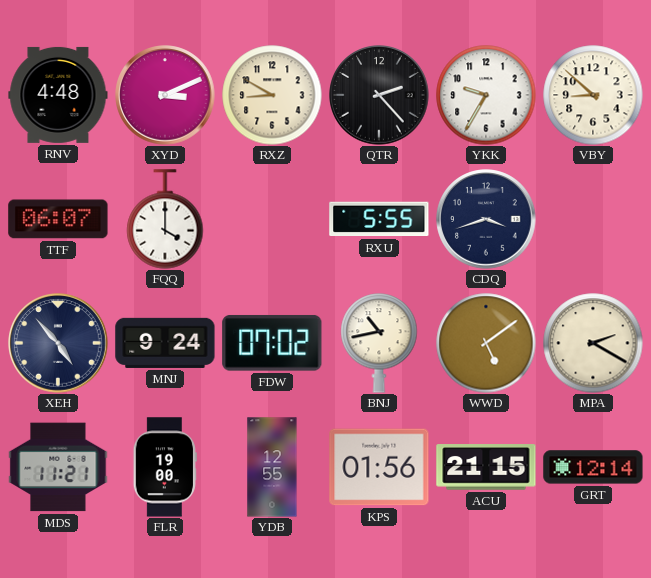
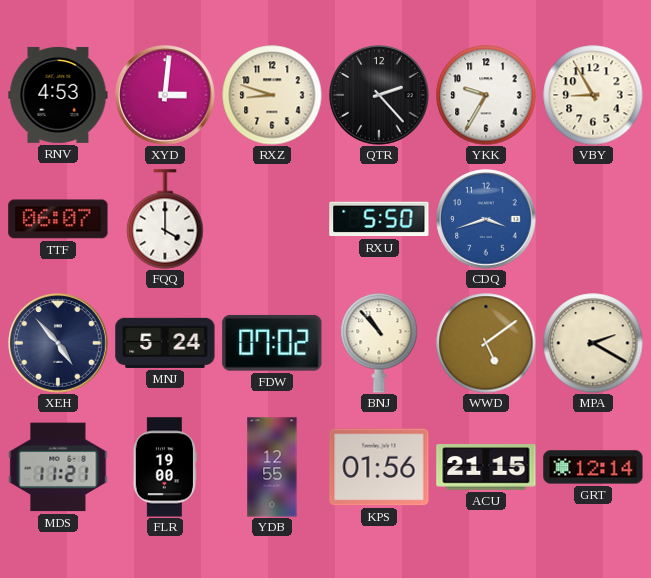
RNV: 4:48 -> 4:53
XYD: 3:11 -> 3:01
RXZ: 8:50 -> 8:48
VBY: 8:52 -> 8:55
RXU: 5:55 -> 5:50
CDQ dial: navy -> blue
MNJ: 9:24 -> 5:24
BNJ: 10:43 -> 10:53
